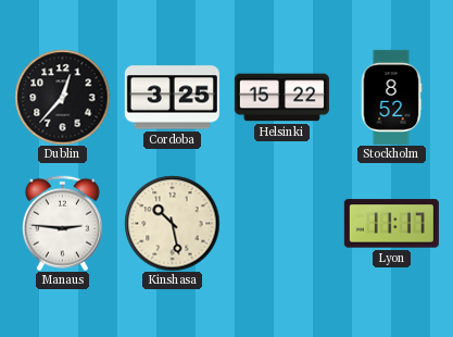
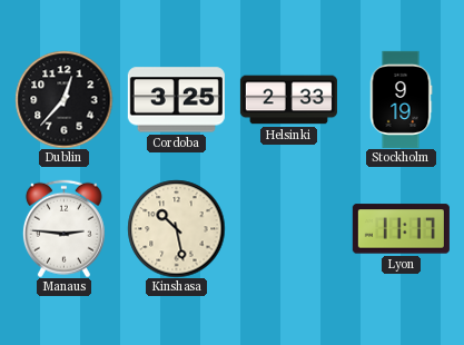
Helsinki: 15:22 -> 2:33
Stockholm: 8:52 -> 9:19
